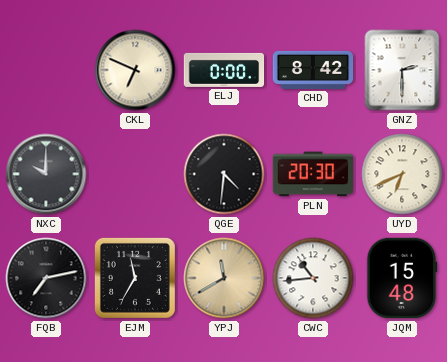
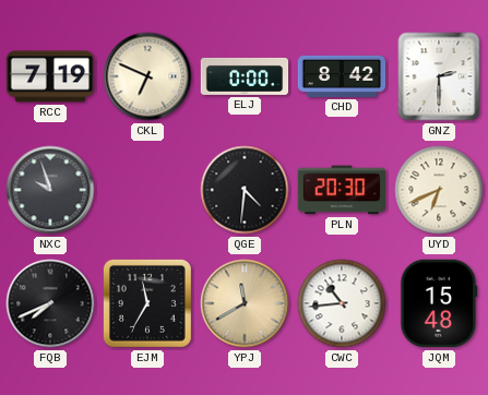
RCC: none -> 7:19
NXC: 10:00 -> 9:57
FQB: 7:13 -> 7:41
